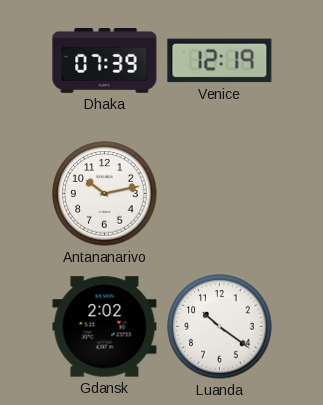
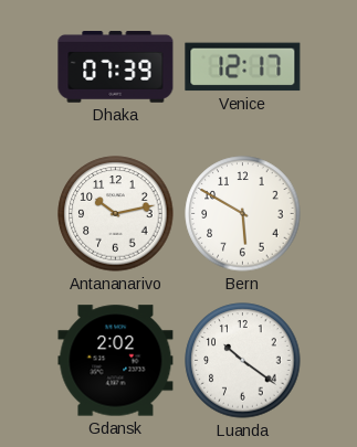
Venice: 12:19 -> 12:17
Bern: none -> 5:50
